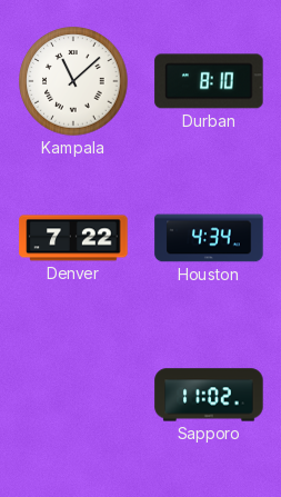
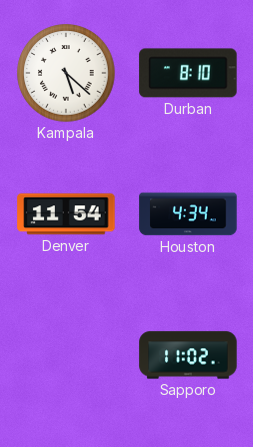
Kampala: 11:08 -> 5:22
Denver: 7:22 -> 11:54
